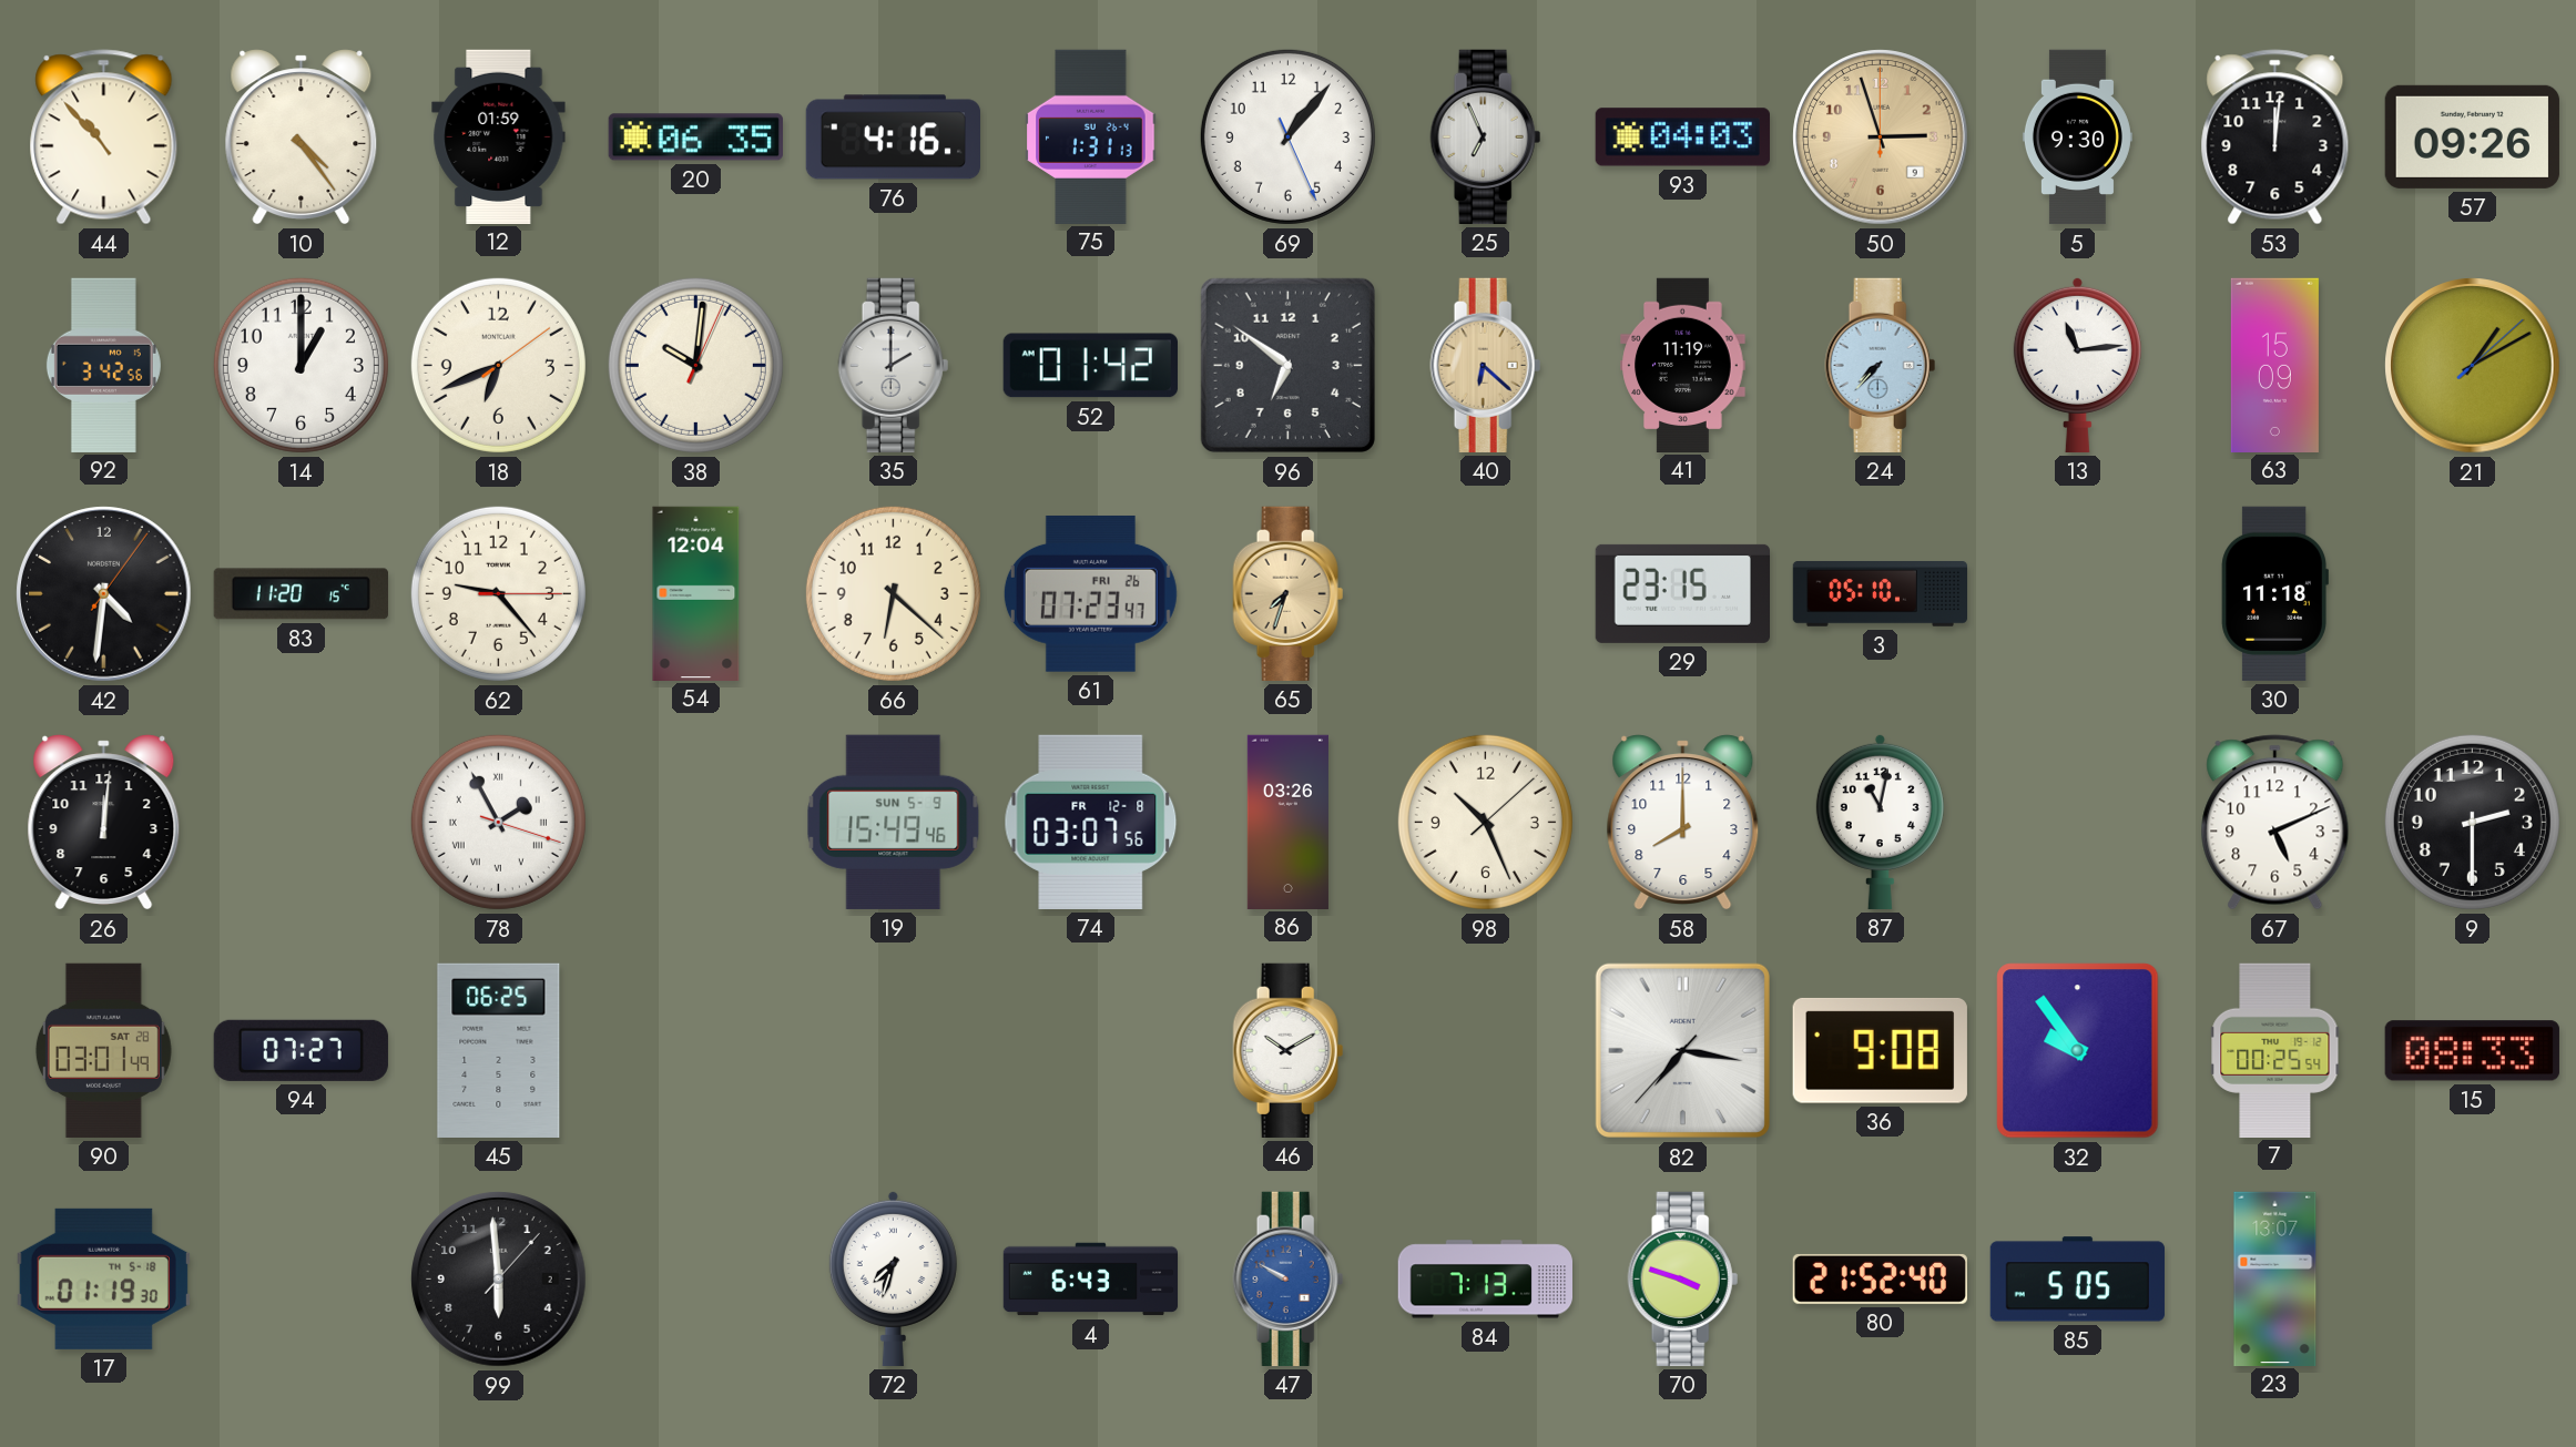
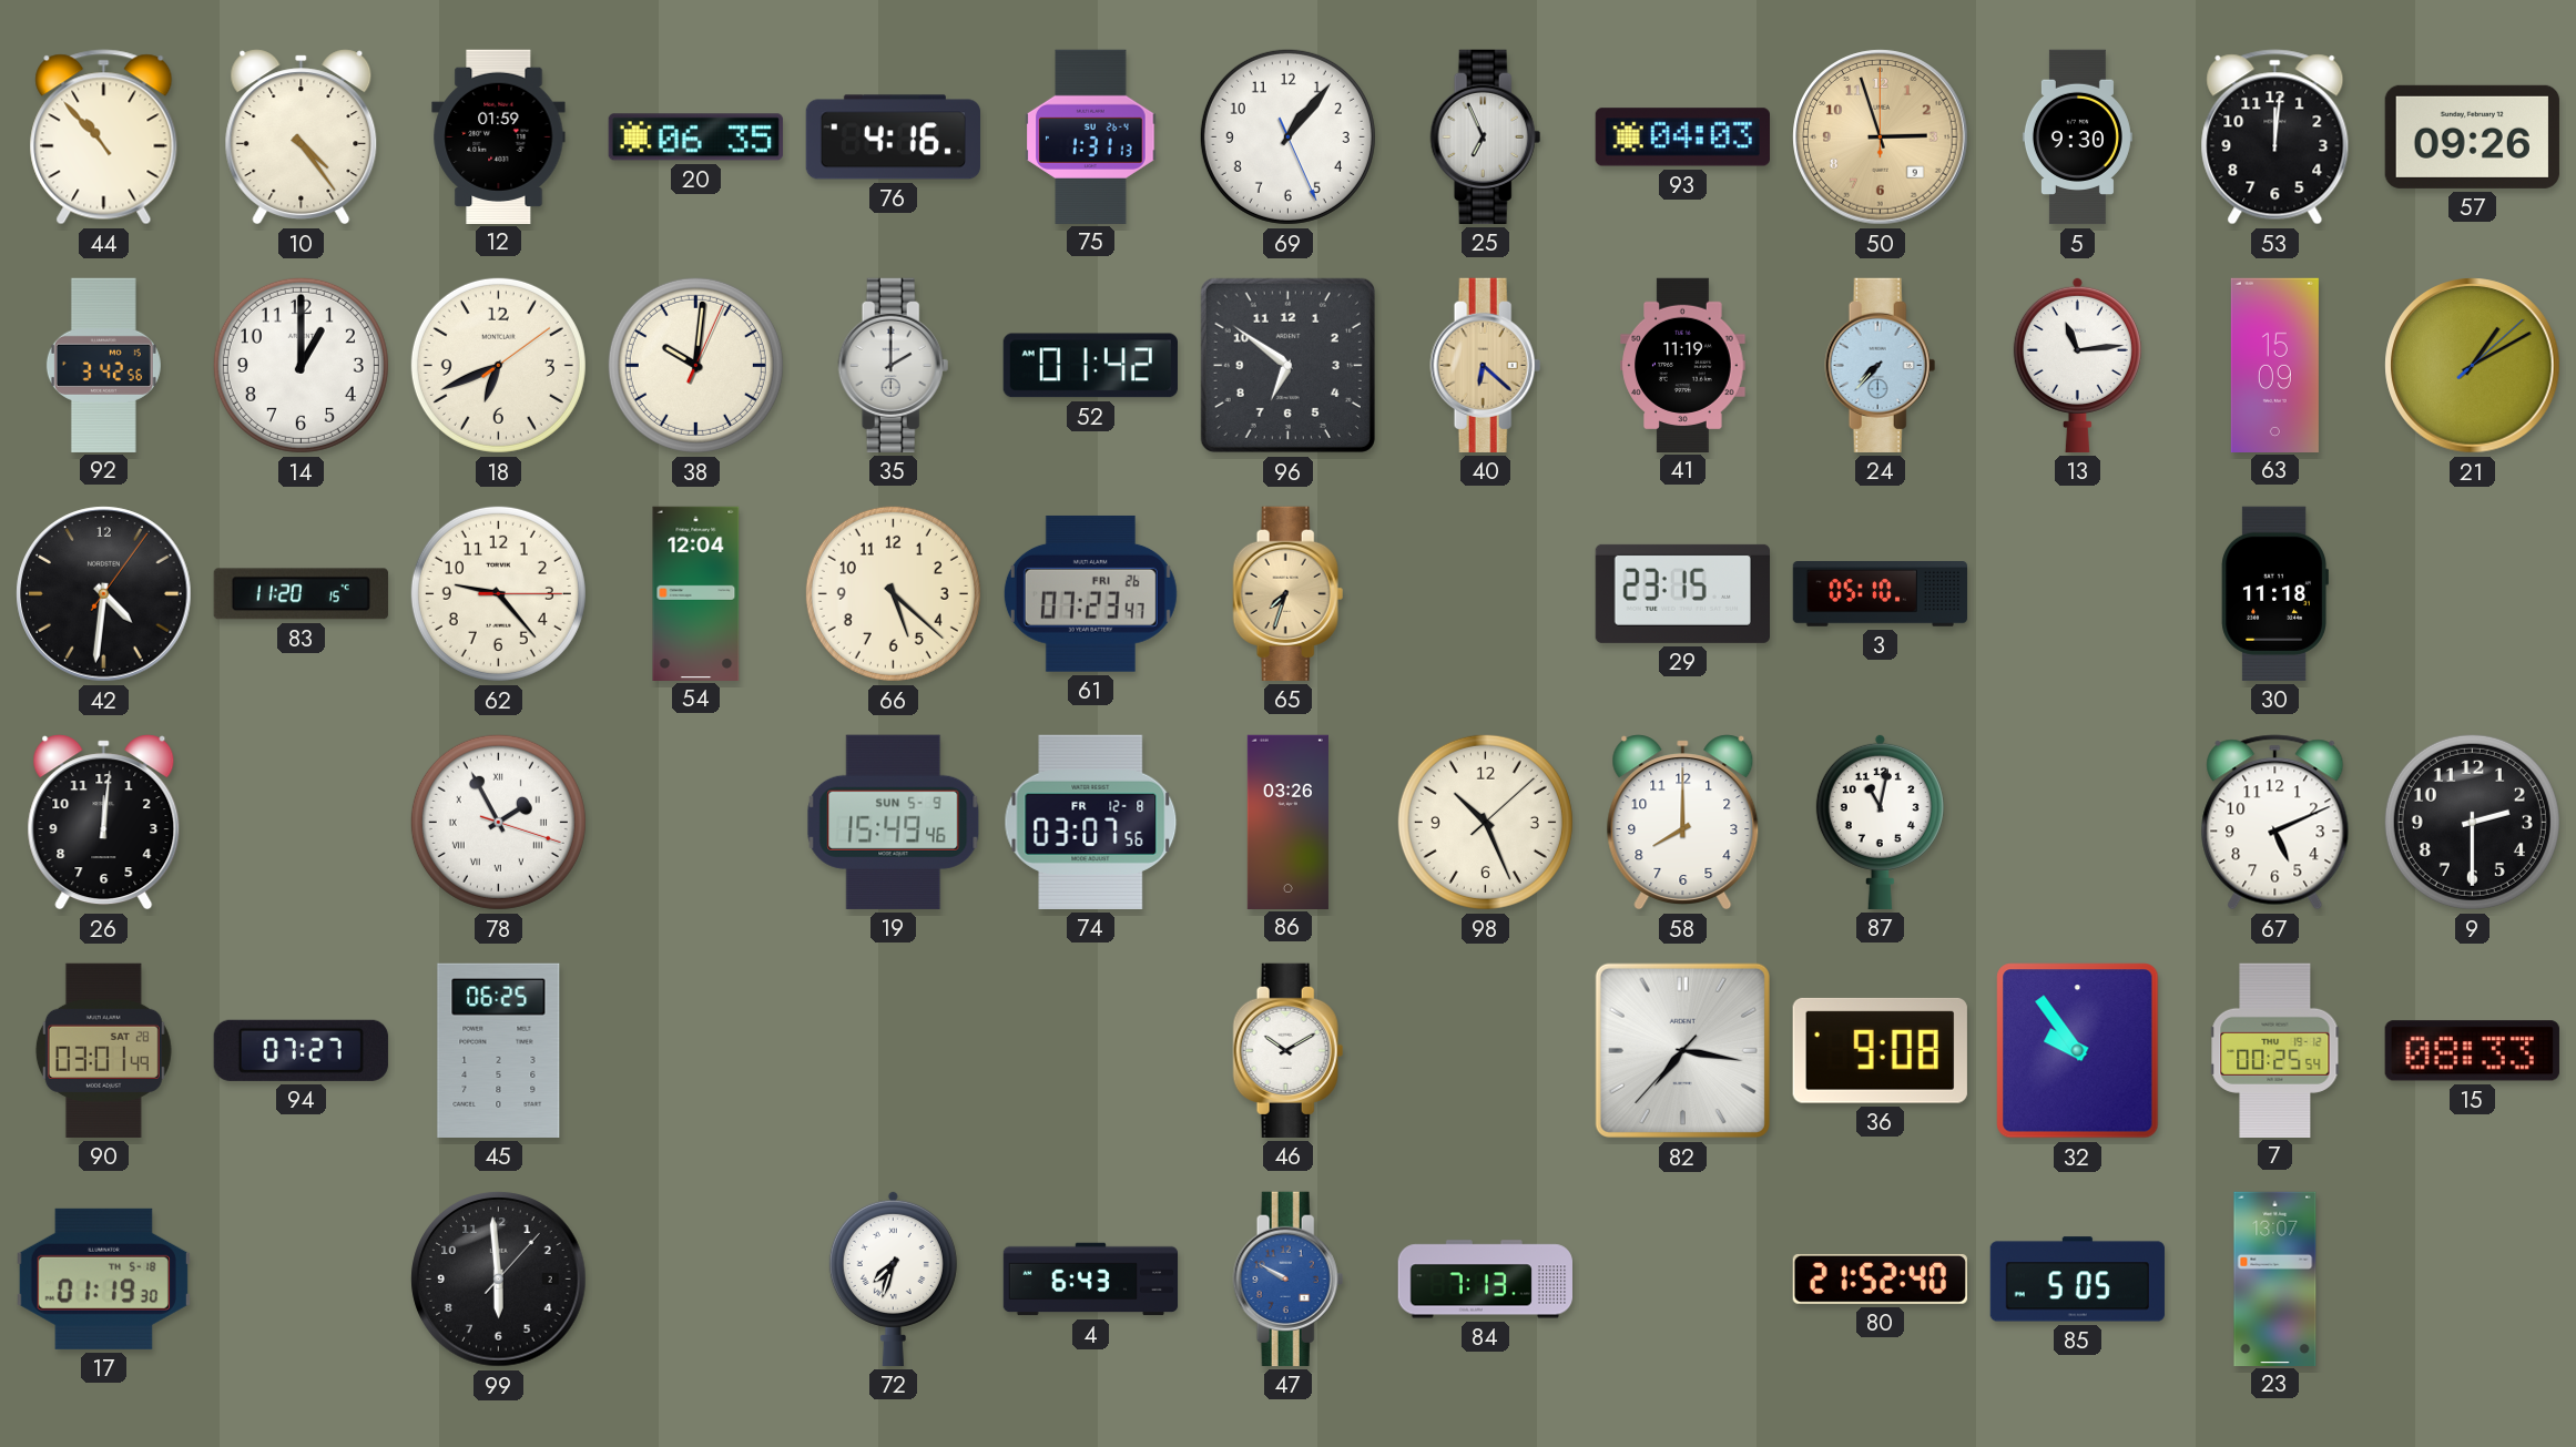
66: 6:22 -> 5:22
70: 3:48 -> none
